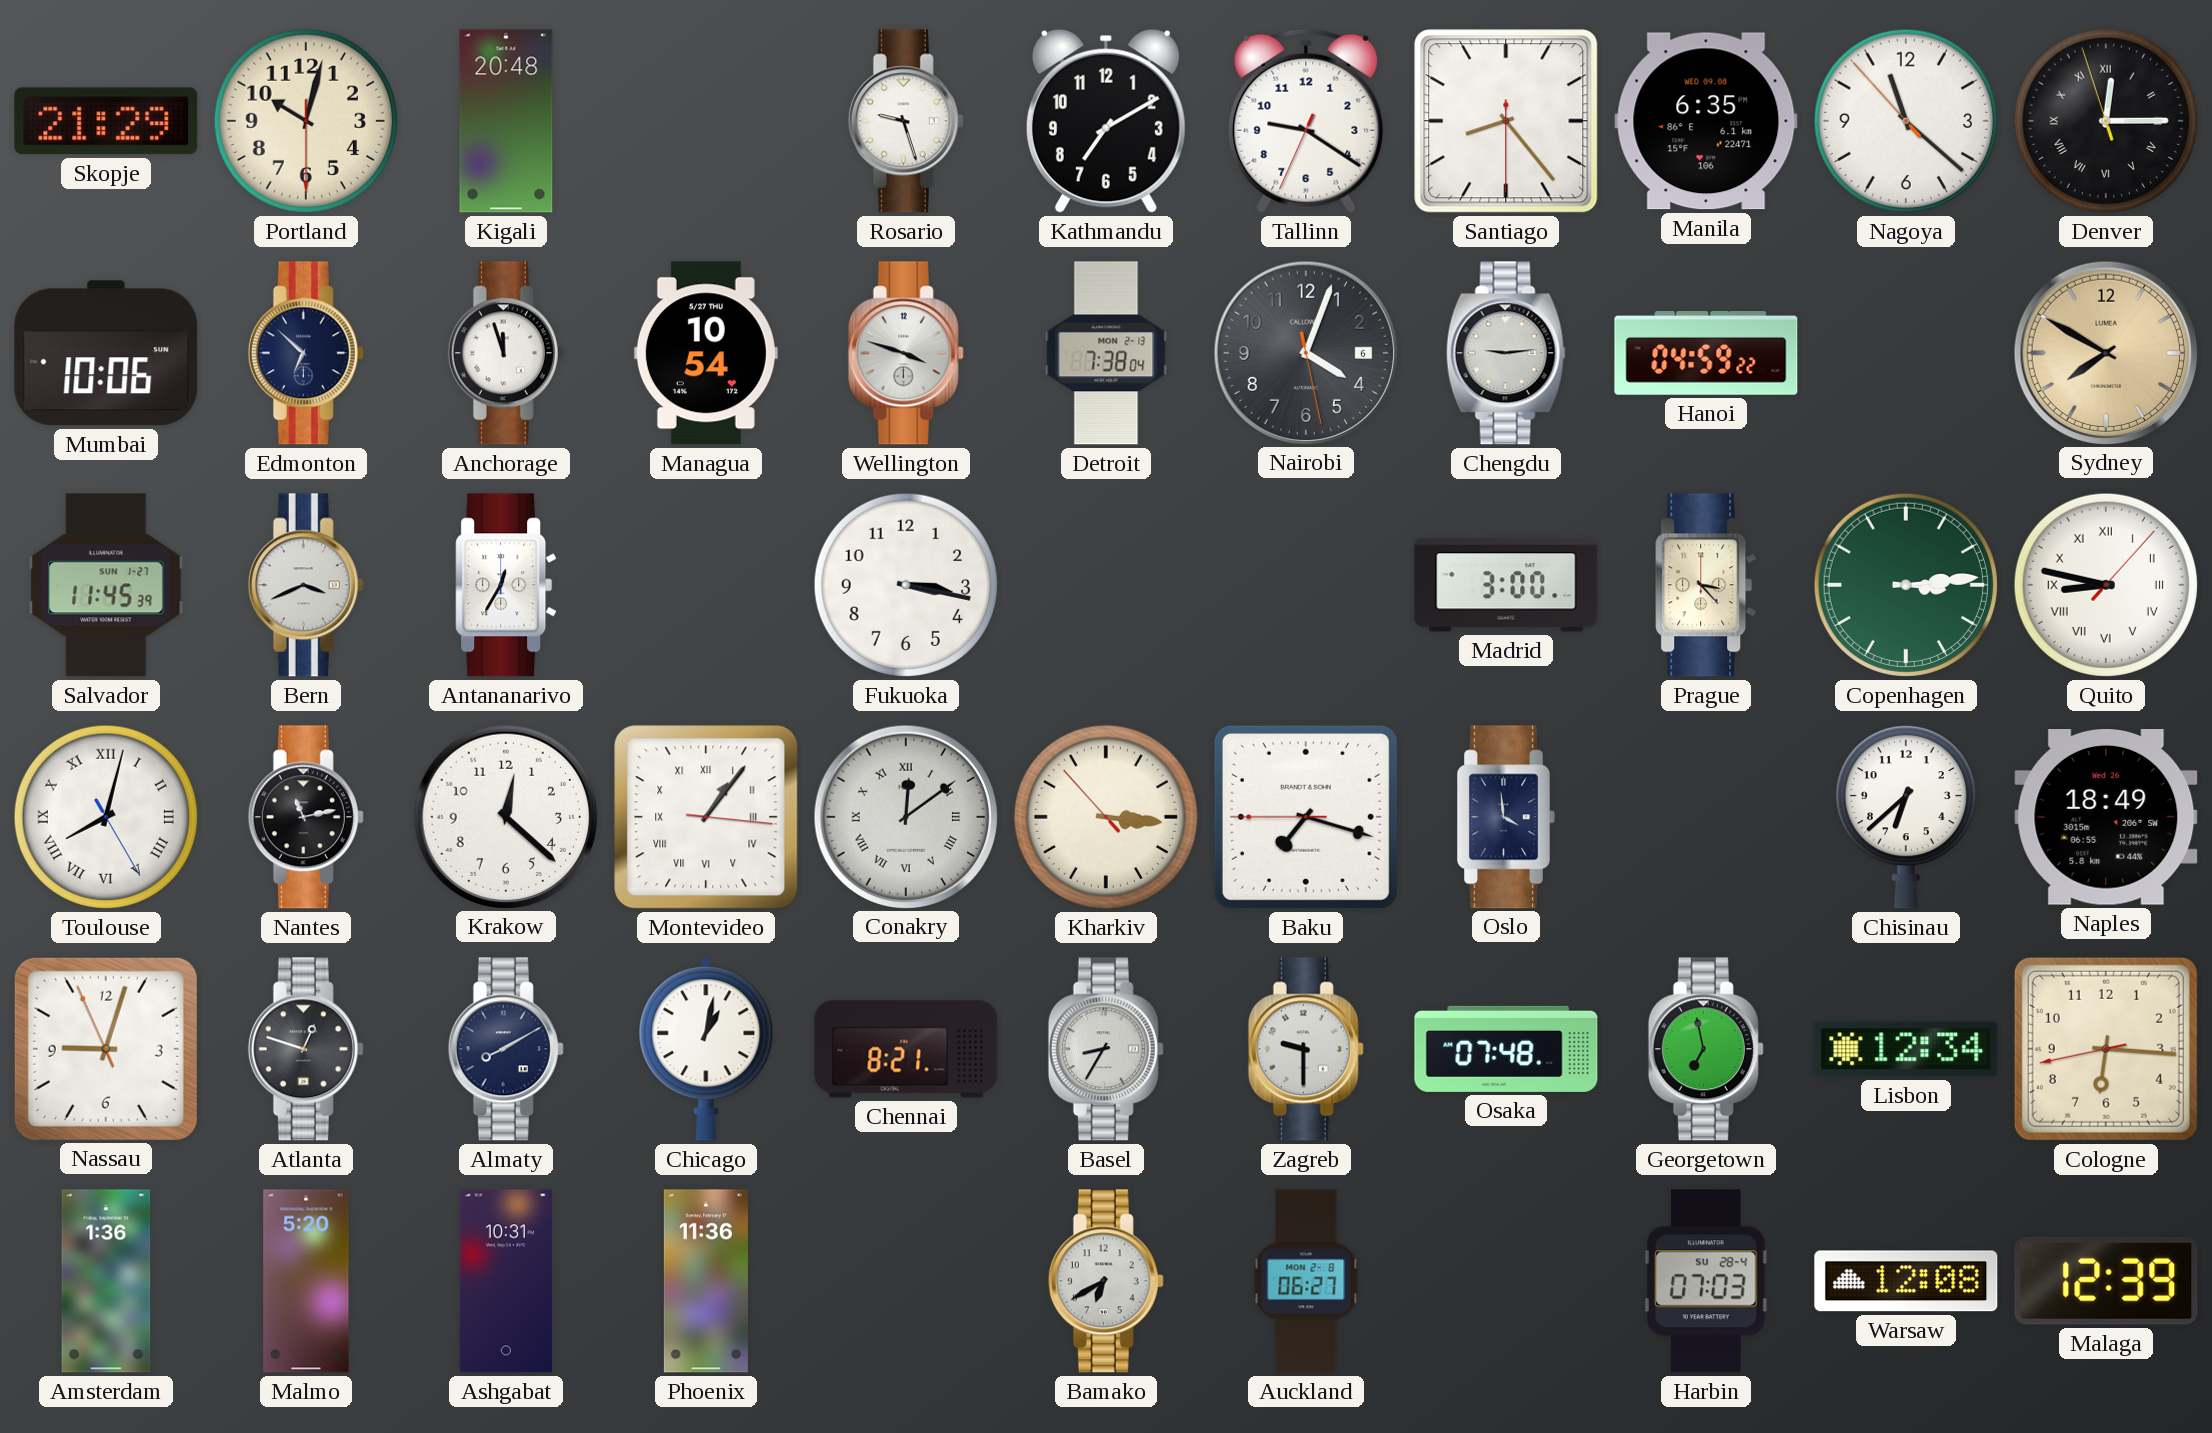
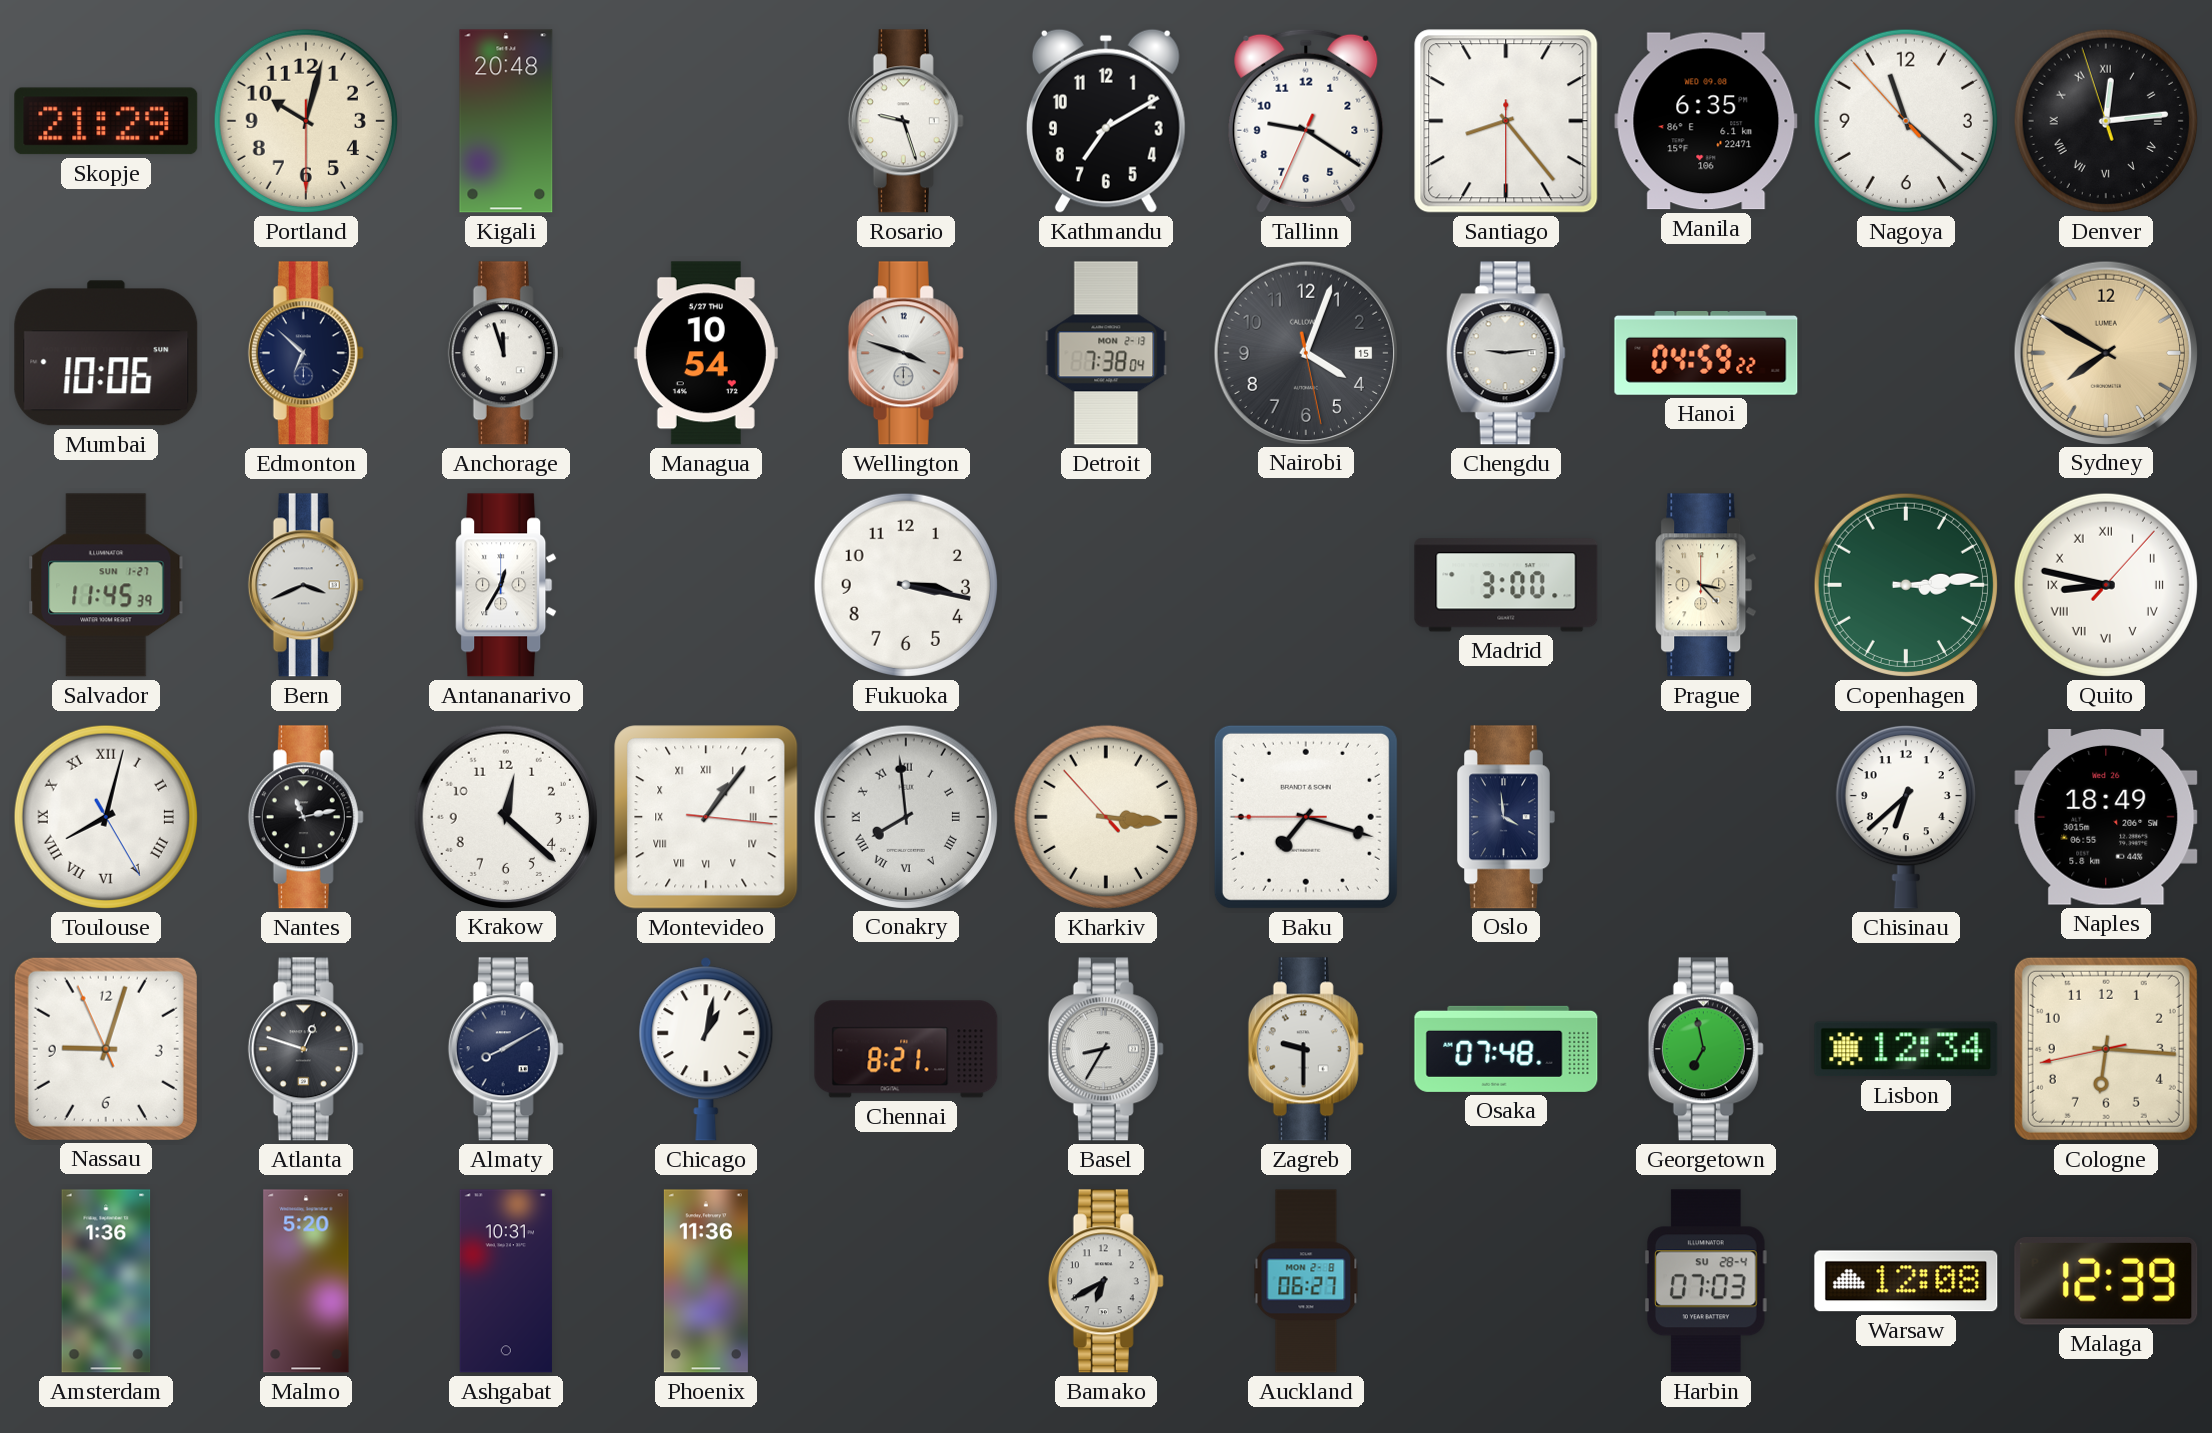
Denver: 12:14 -> 12:13
Nairobi date: 6 -> 15
Conakry: 12:09 -> 7:59
